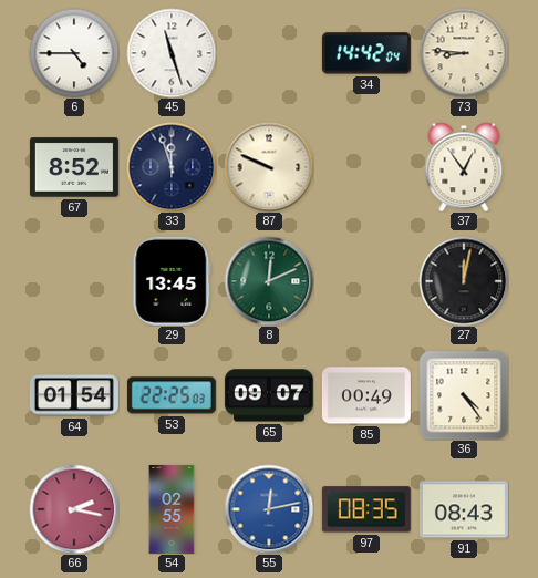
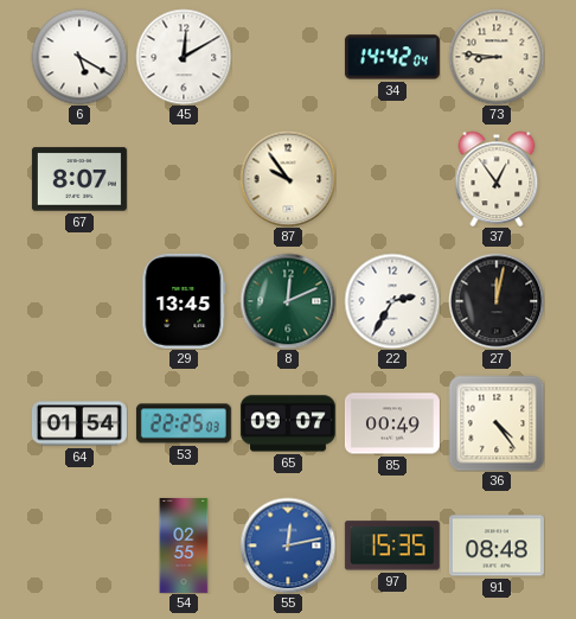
6: 4:45 -> 5:20
45: 11:27 -> 12:10
67: 8:52 -> 8:07
33: 11:57 -> none
87: 9:49 -> 9:54
22: none -> 2:35
66: 2:17 -> none
97: 08:35 -> 15:35
91: 08:43 -> 08:48
